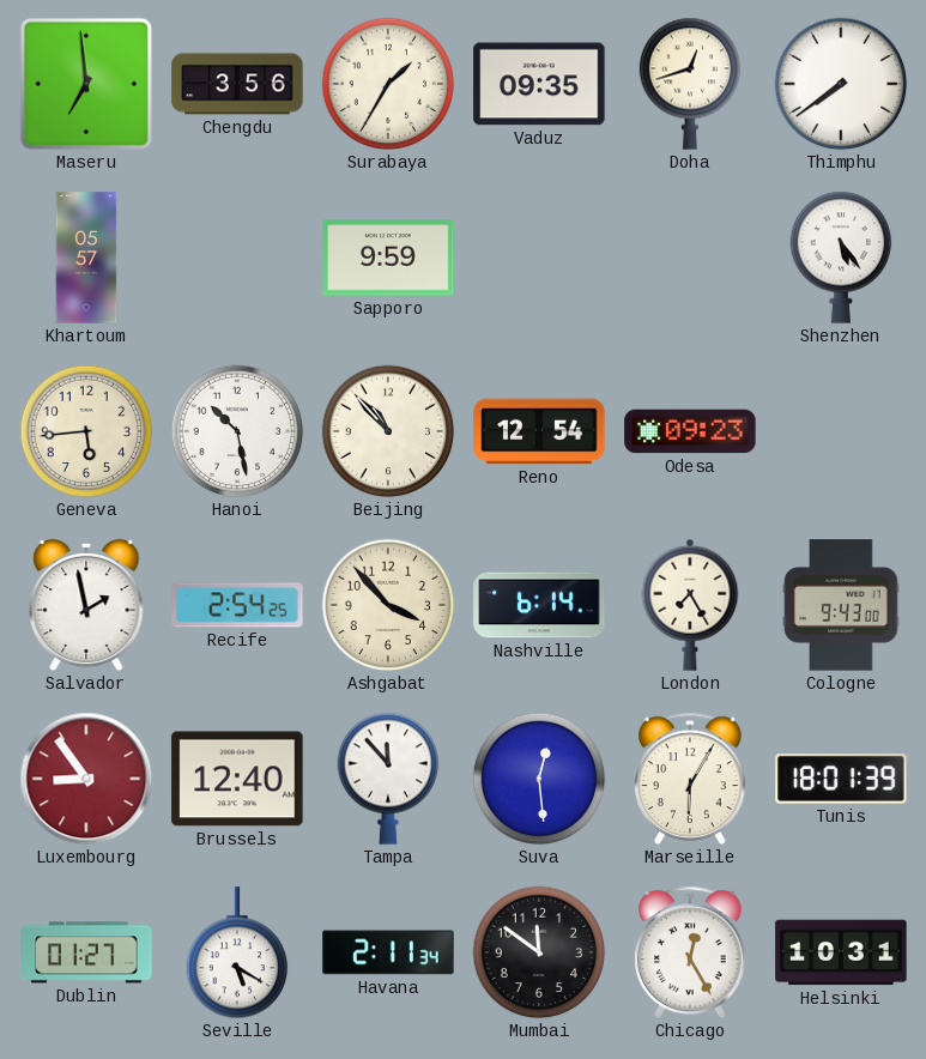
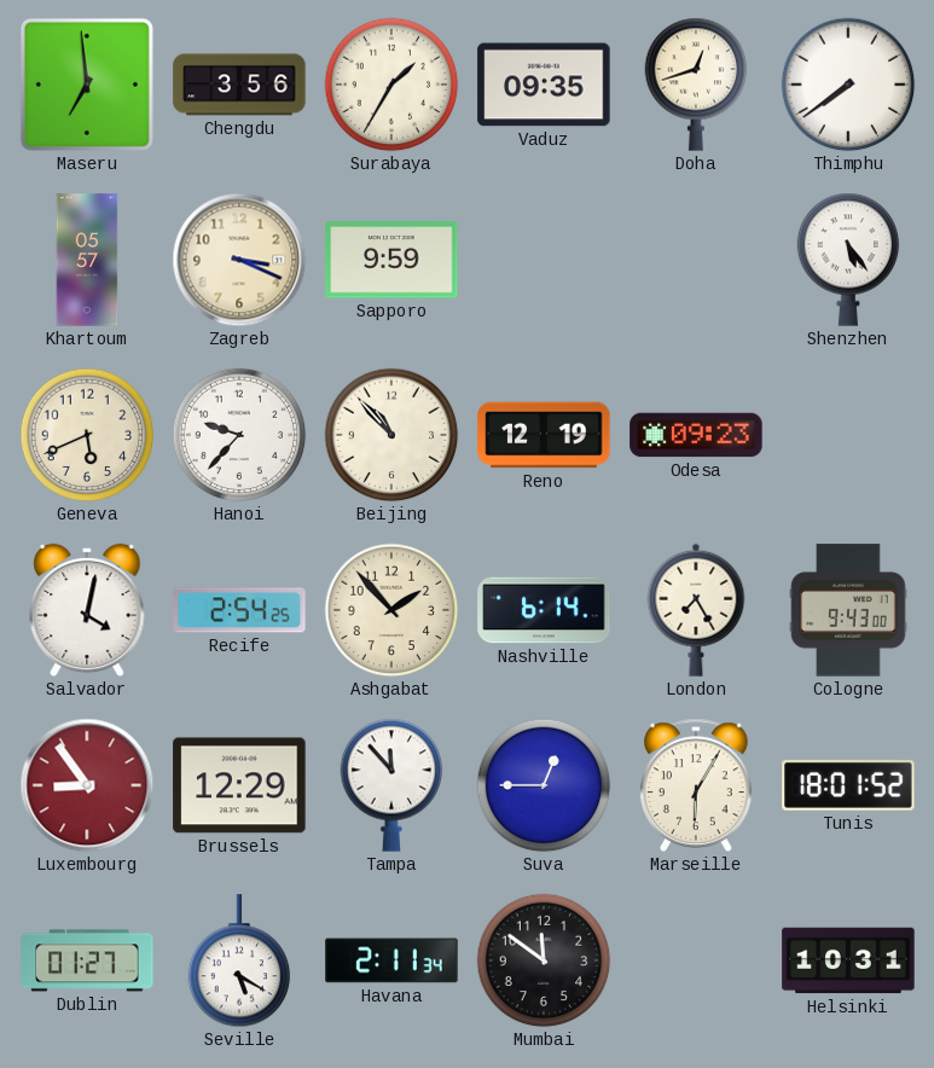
Zagreb: none -> 3:19
Geneva: 5:44 -> 5:41
Hanoi: 10:28 -> 9:37
Reno: 12:54 -> 12:19
Salvador: 1:58 -> 4:02
Ashgabat: 3:53 -> 1:53
Brussels: 12:40 -> 12:29
Suva: 12:29 -> 12:45
Tunis: 18:01:39 -> 18:01:52
Chicago: 12:25 -> none
